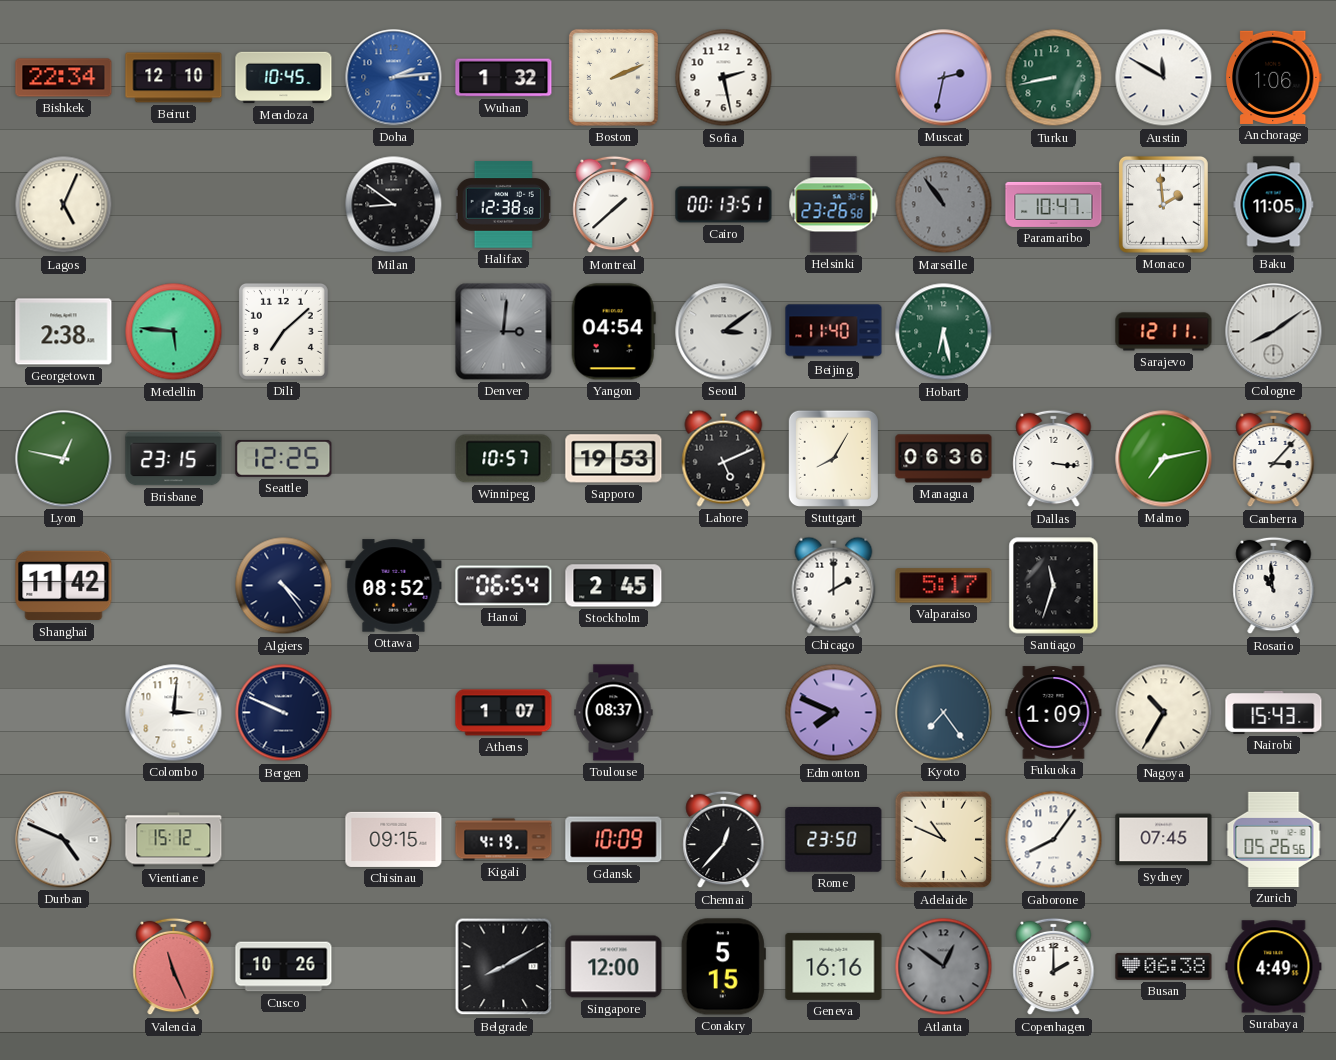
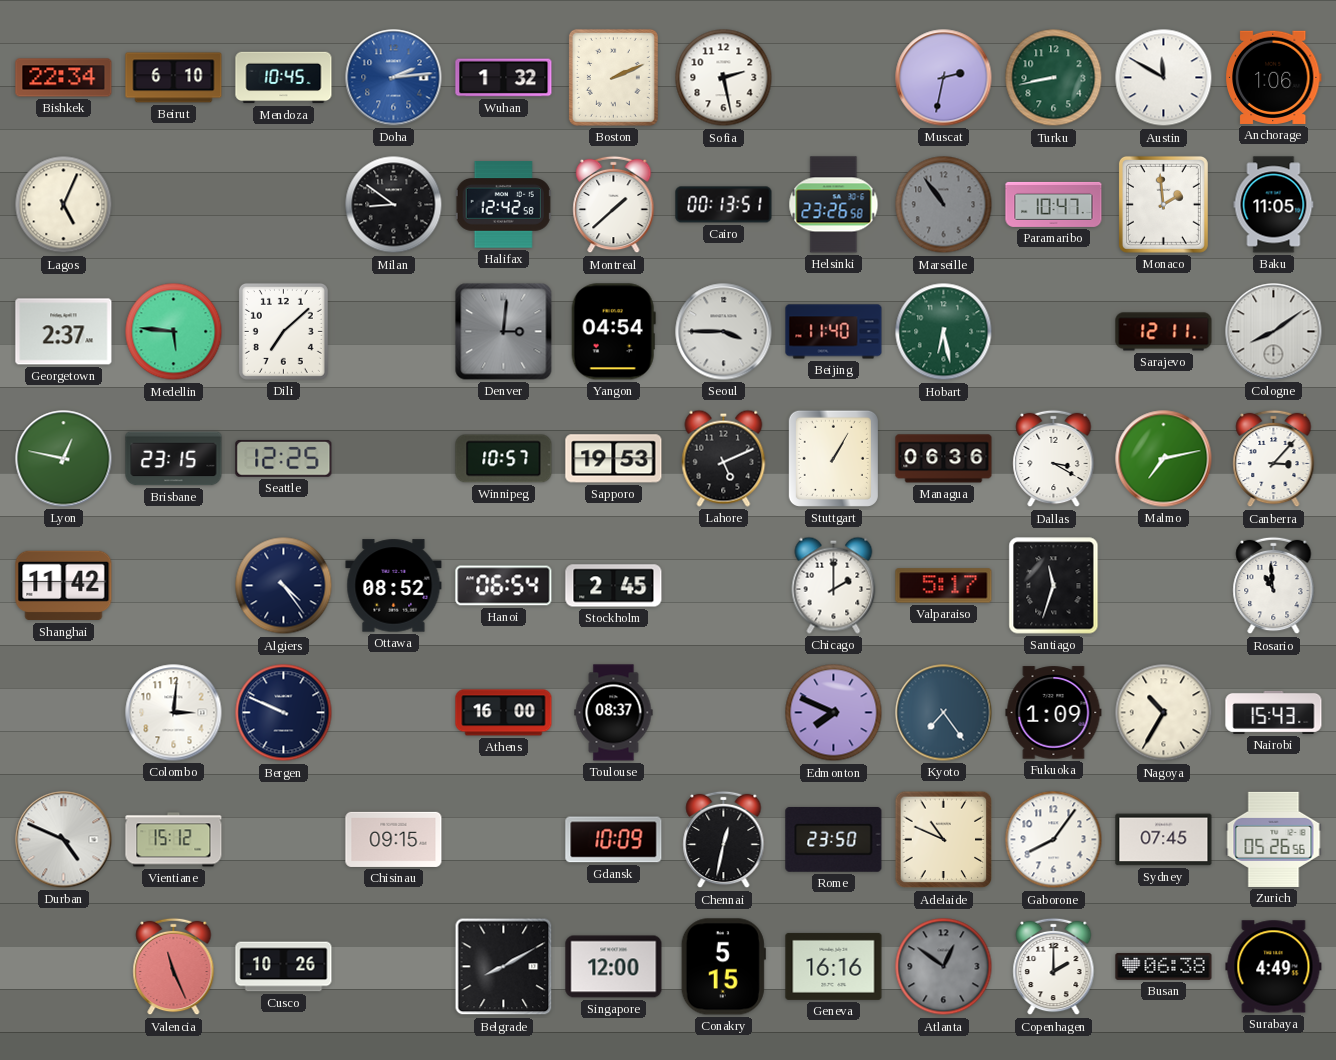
Beirut: 12:10 -> 6:10
Halifax: 12:38 -> 12:42
Georgetown: 2:38 -> 2:37
Seoul: 3:09 -> 3:45
Stuttgart: 8:05 -> 1:05
Dallas: 3:16 -> 3:20
Athens: 1:07 -> 16:00
Kigali: 4:19 -> none
Chennai: 12:37 -> 12:32
